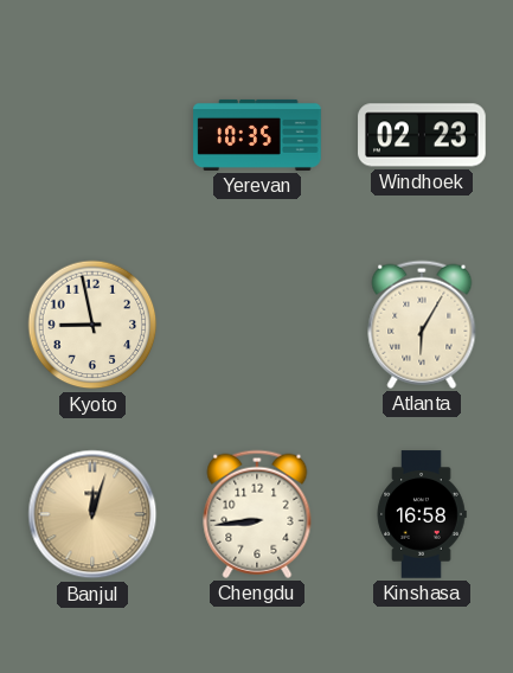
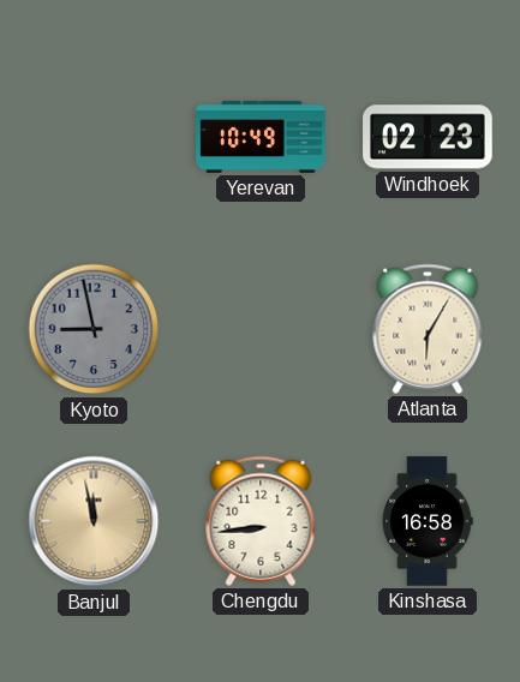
Yerevan: 10:35 -> 10:49
Kyoto dial: cream -> grey
Banjul: 12:03 -> 11:58
